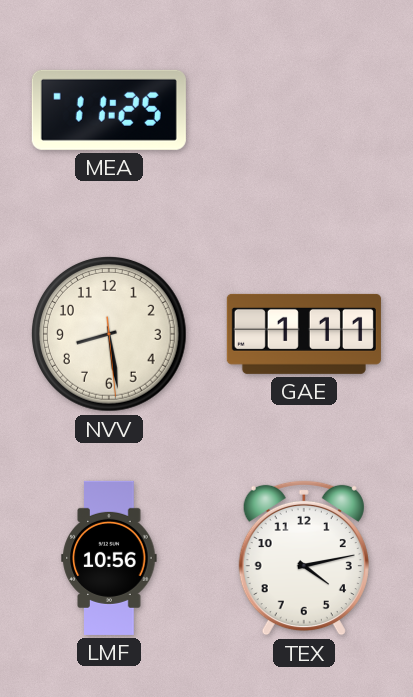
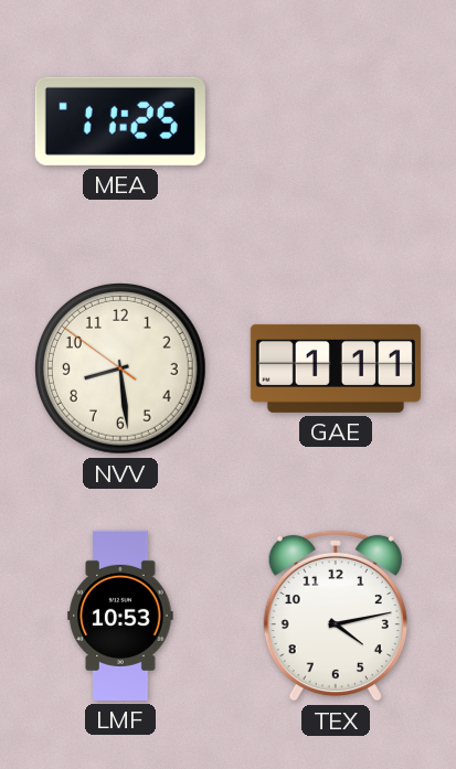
NVV: 8:28:29 -> 8:28:51
LMF: 10:56 -> 10:53
